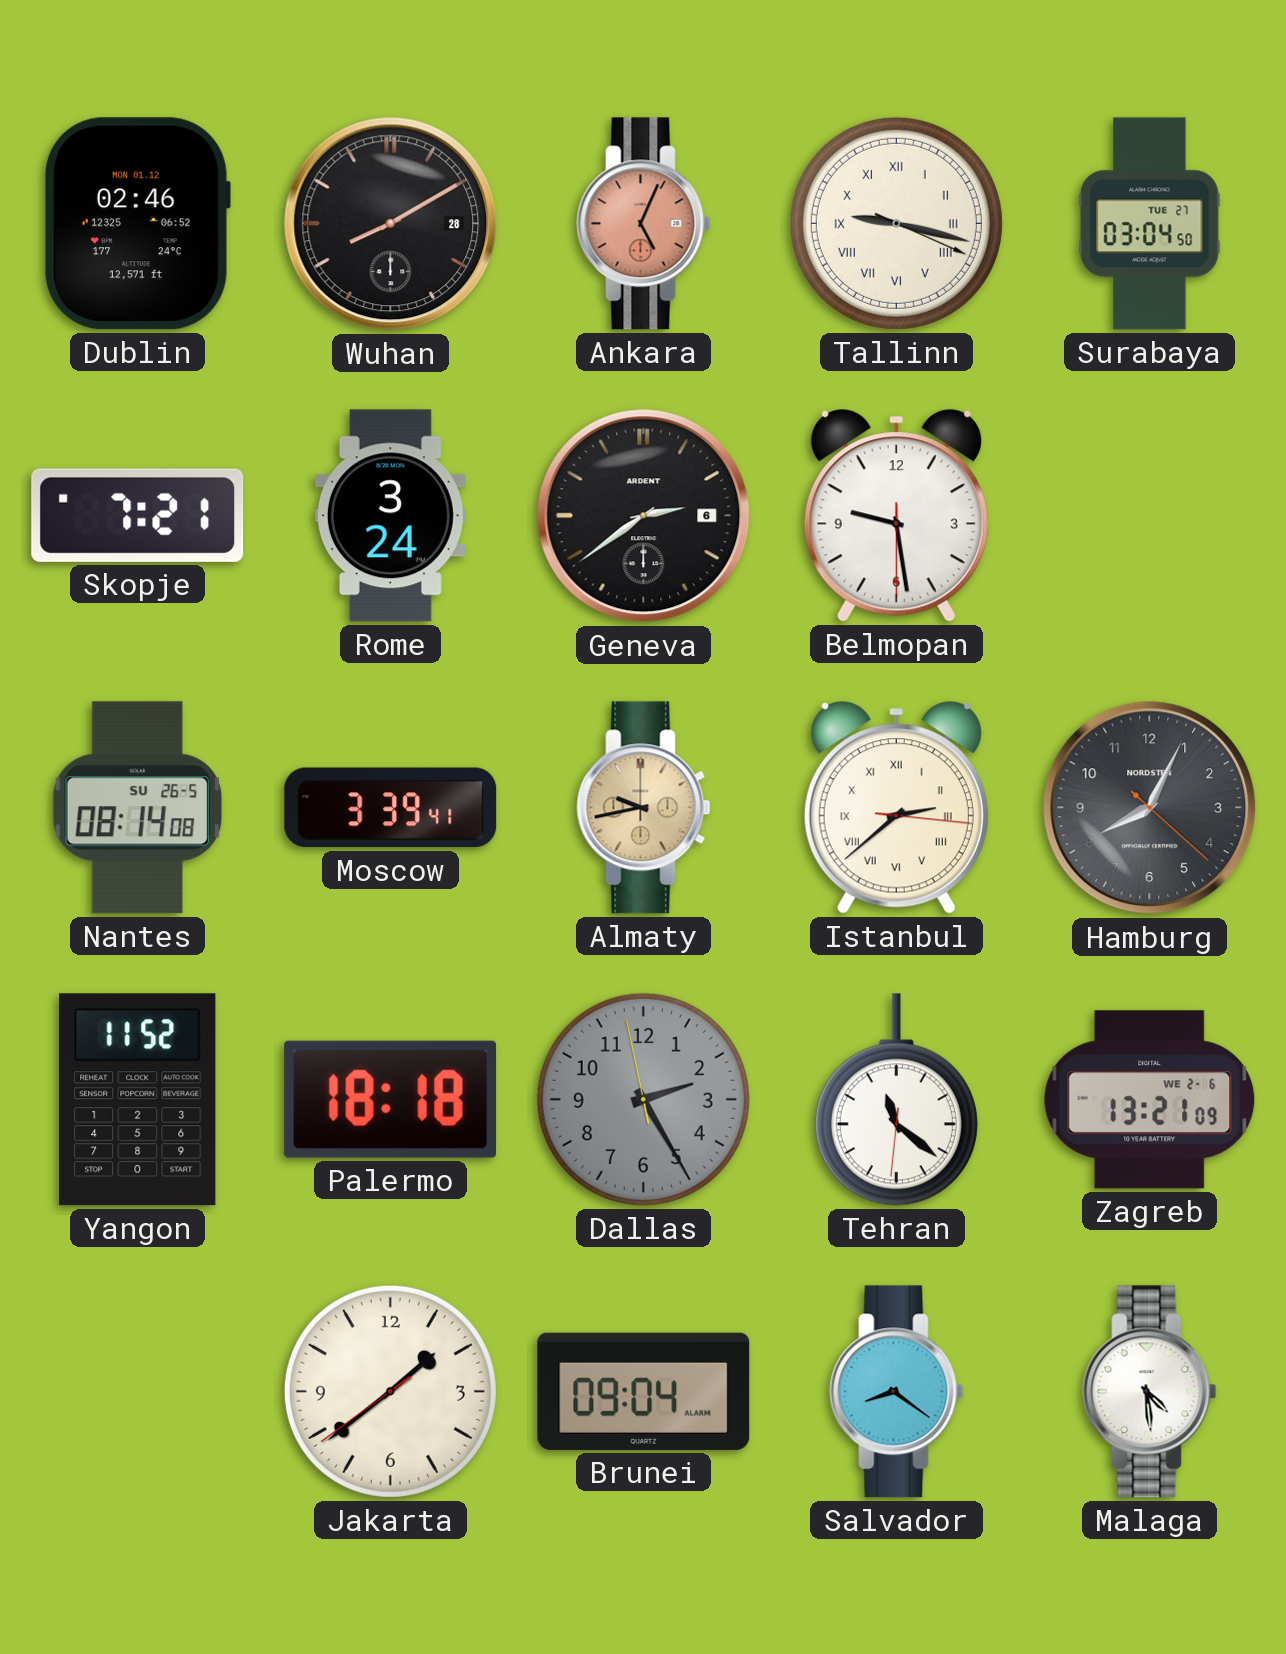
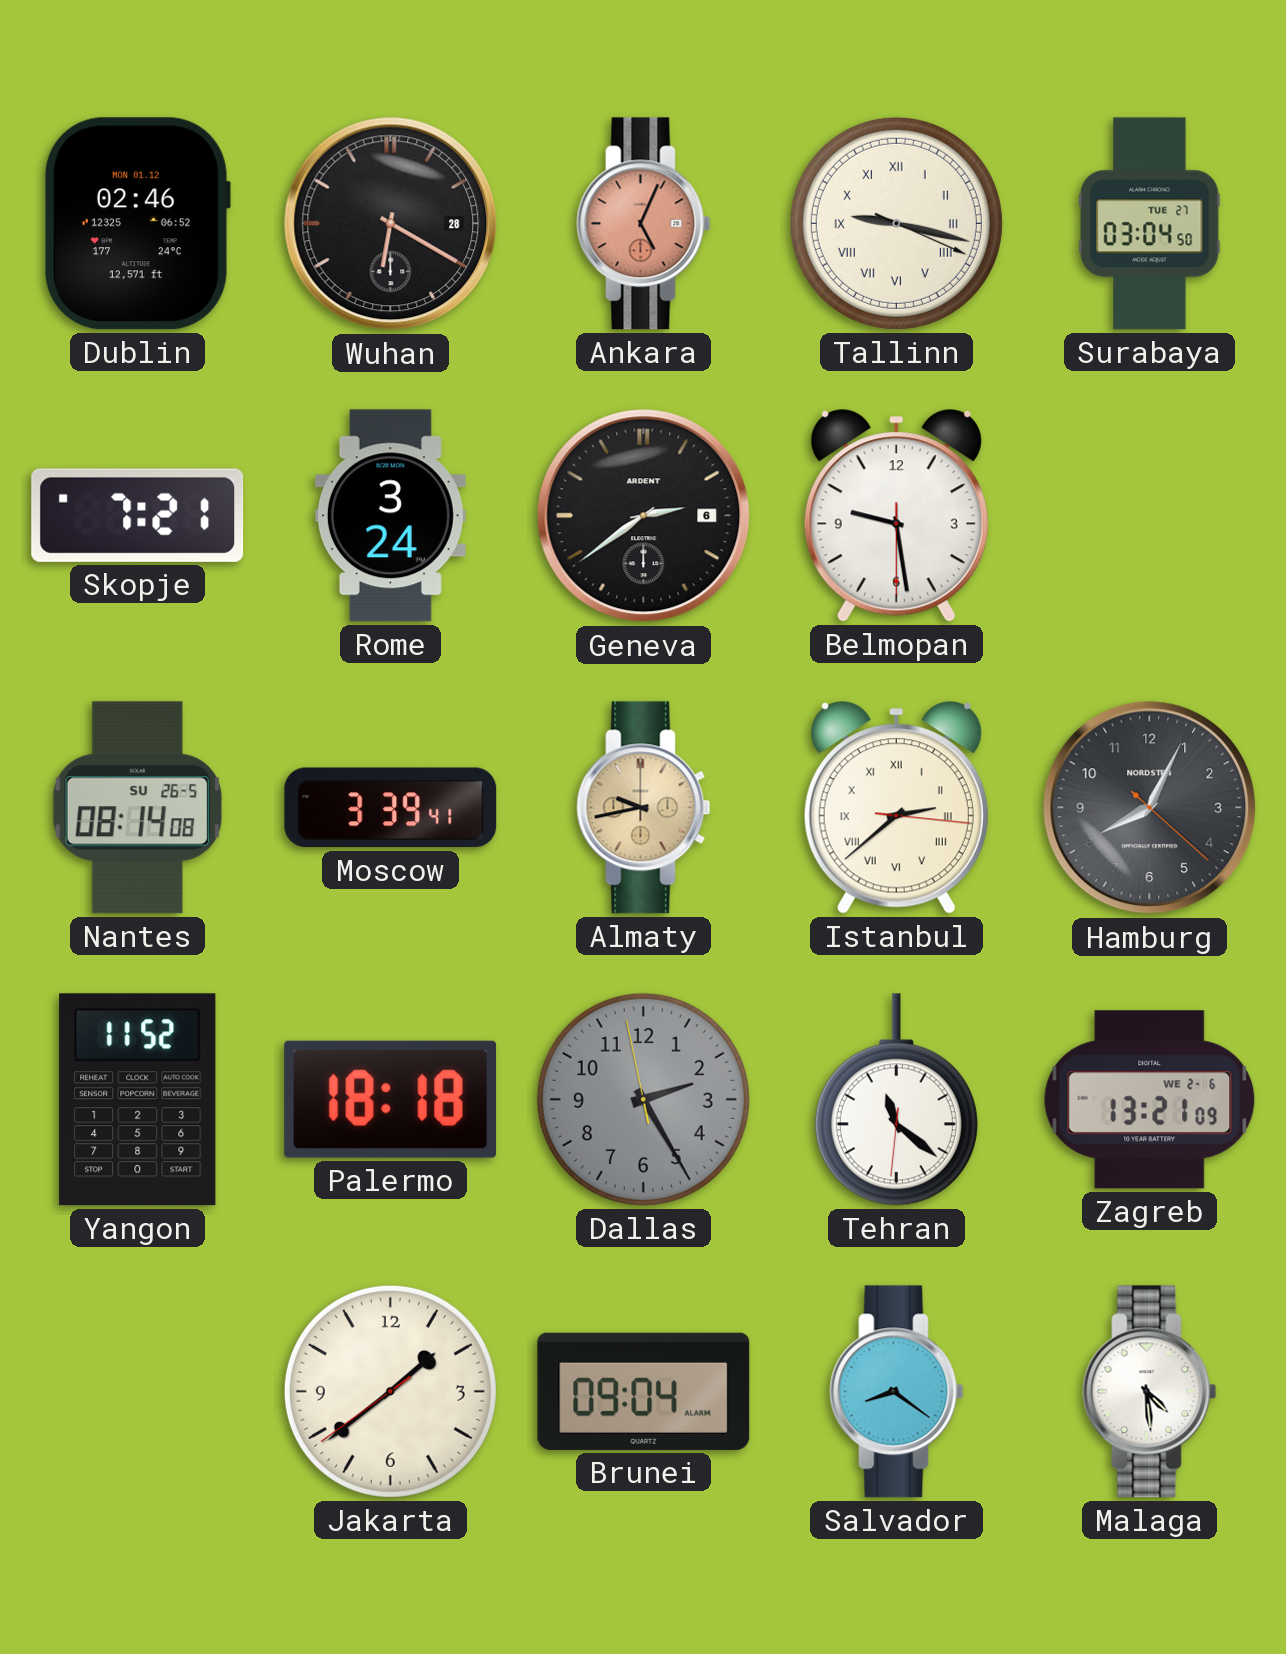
Wuhan: 8:10 -> 6:20
